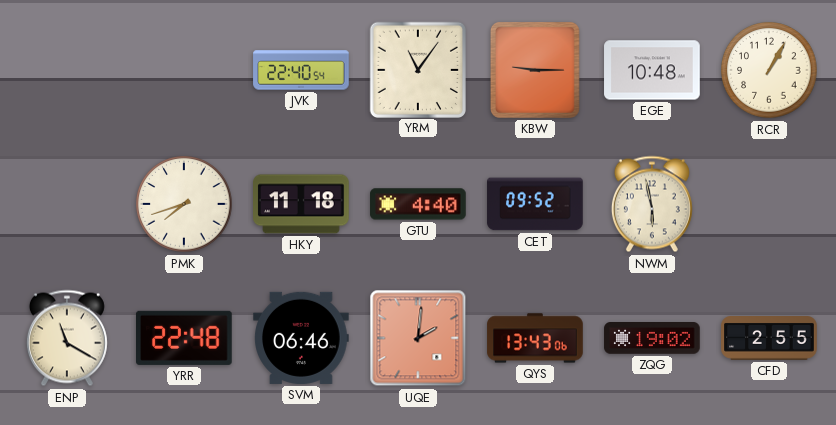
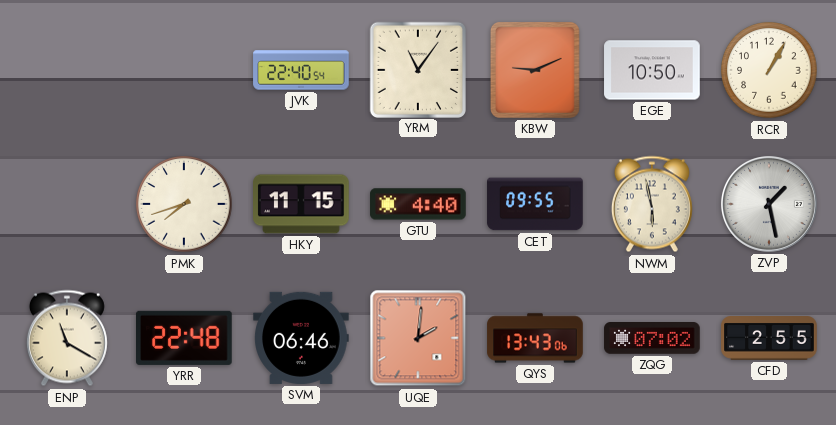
KBW: 9:15 -> 9:11
EGE: 10:48 -> 10:50
HKY: 11:18 -> 11:15
CET: 09:52 -> 09:55
ZVP: none -> 1:28
ZQG: 19:02 -> 07:02
